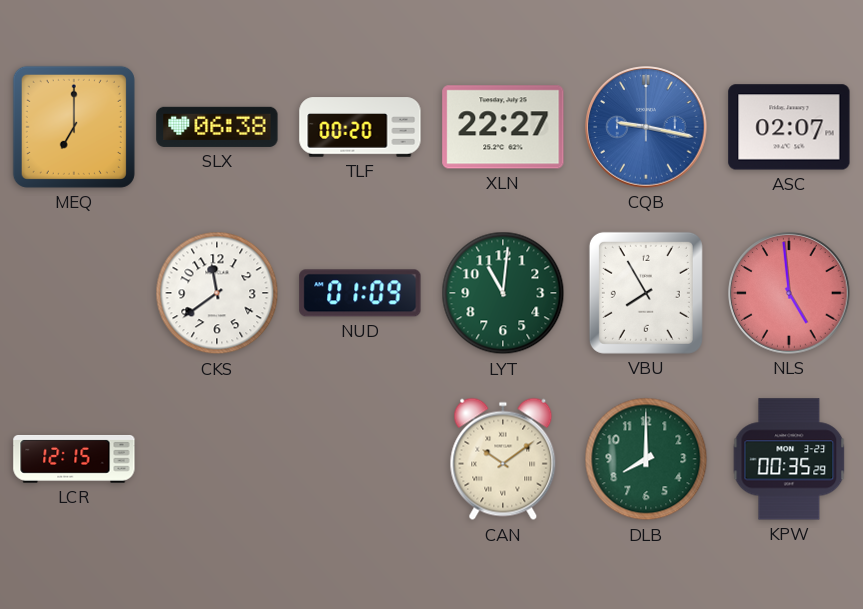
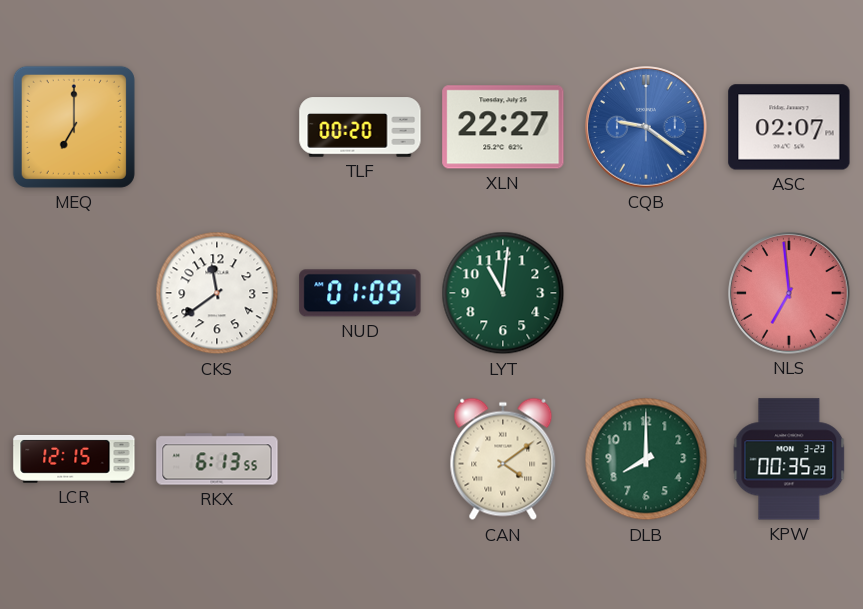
SLX: 06:38 -> none
CQB: 9:17 -> 9:21
VBU: 7:55 -> none
NLS: 4:59 -> 6:59
RKX: none -> 6:13
CAN: 10:09 -> 4:09
